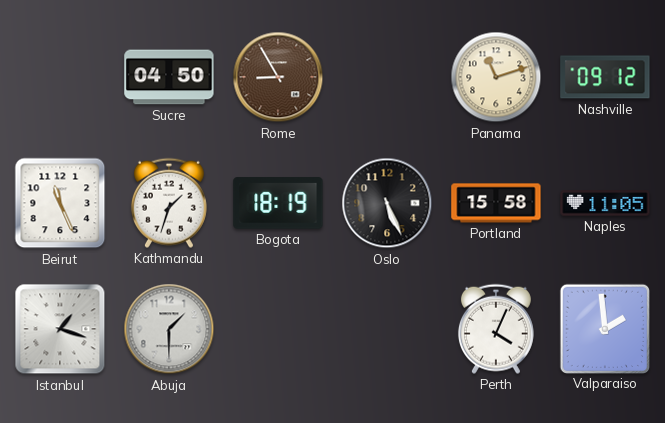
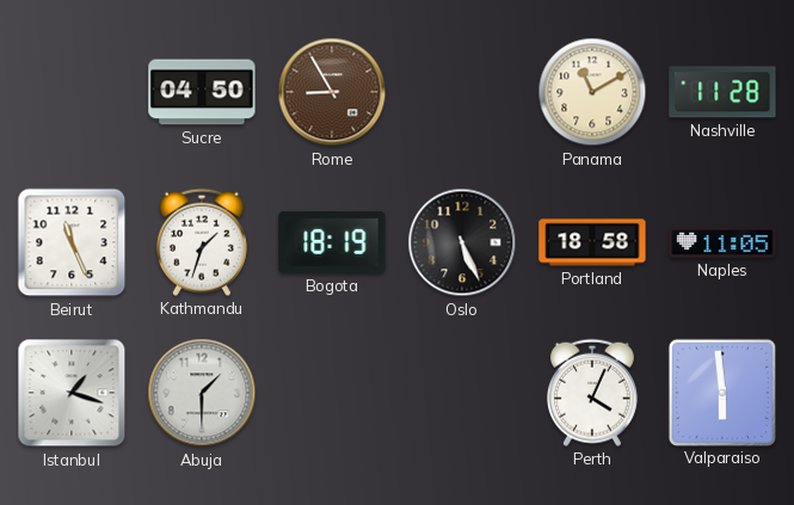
Panama: 11:12 -> 11:10
Nashville: 09:12 -> 11:28
Portland: 15:58 -> 18:58
Valparaiso: 1:59 -> 5:59
